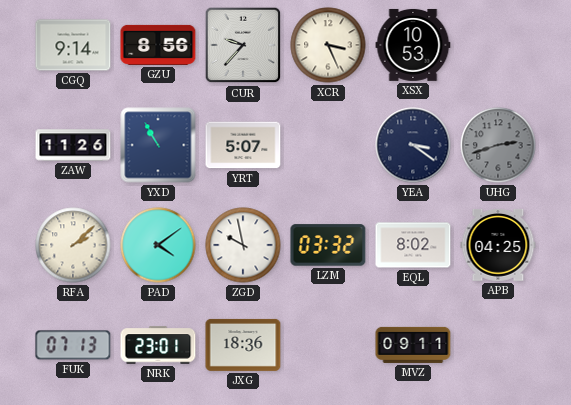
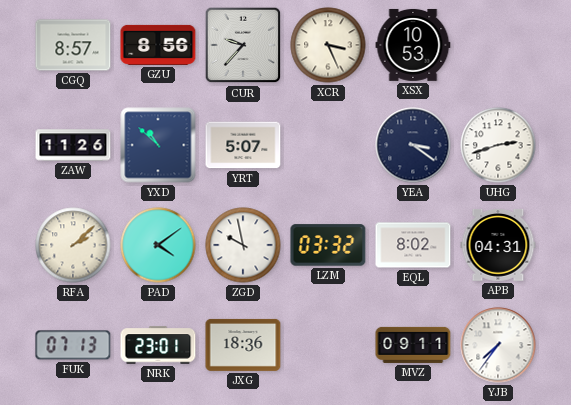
CGQ: 9:14 -> 8:57
YXD: 10:55 -> 10:52
UHG dial: grey -> white
APB: 04:25 -> 04:31
YJB: none -> 7:36
